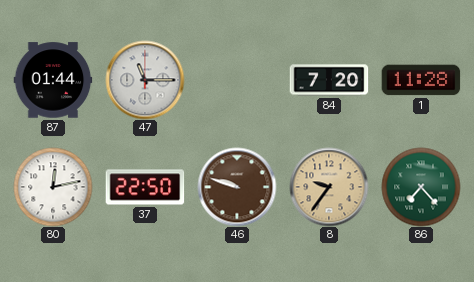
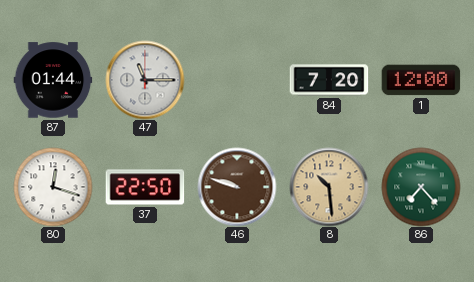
1: 11:28 -> 12:00
80: 12:13 -> 12:18
8: 9:36 -> 10:29
